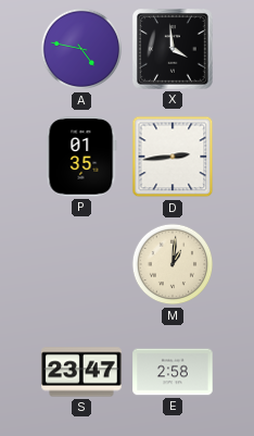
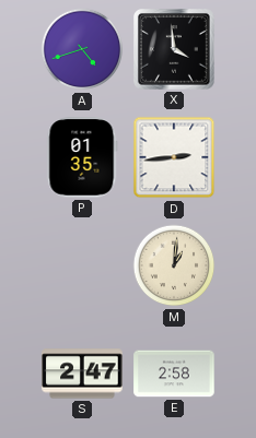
A: 4:47 -> 4:42
S: 23:47 -> 2:47
